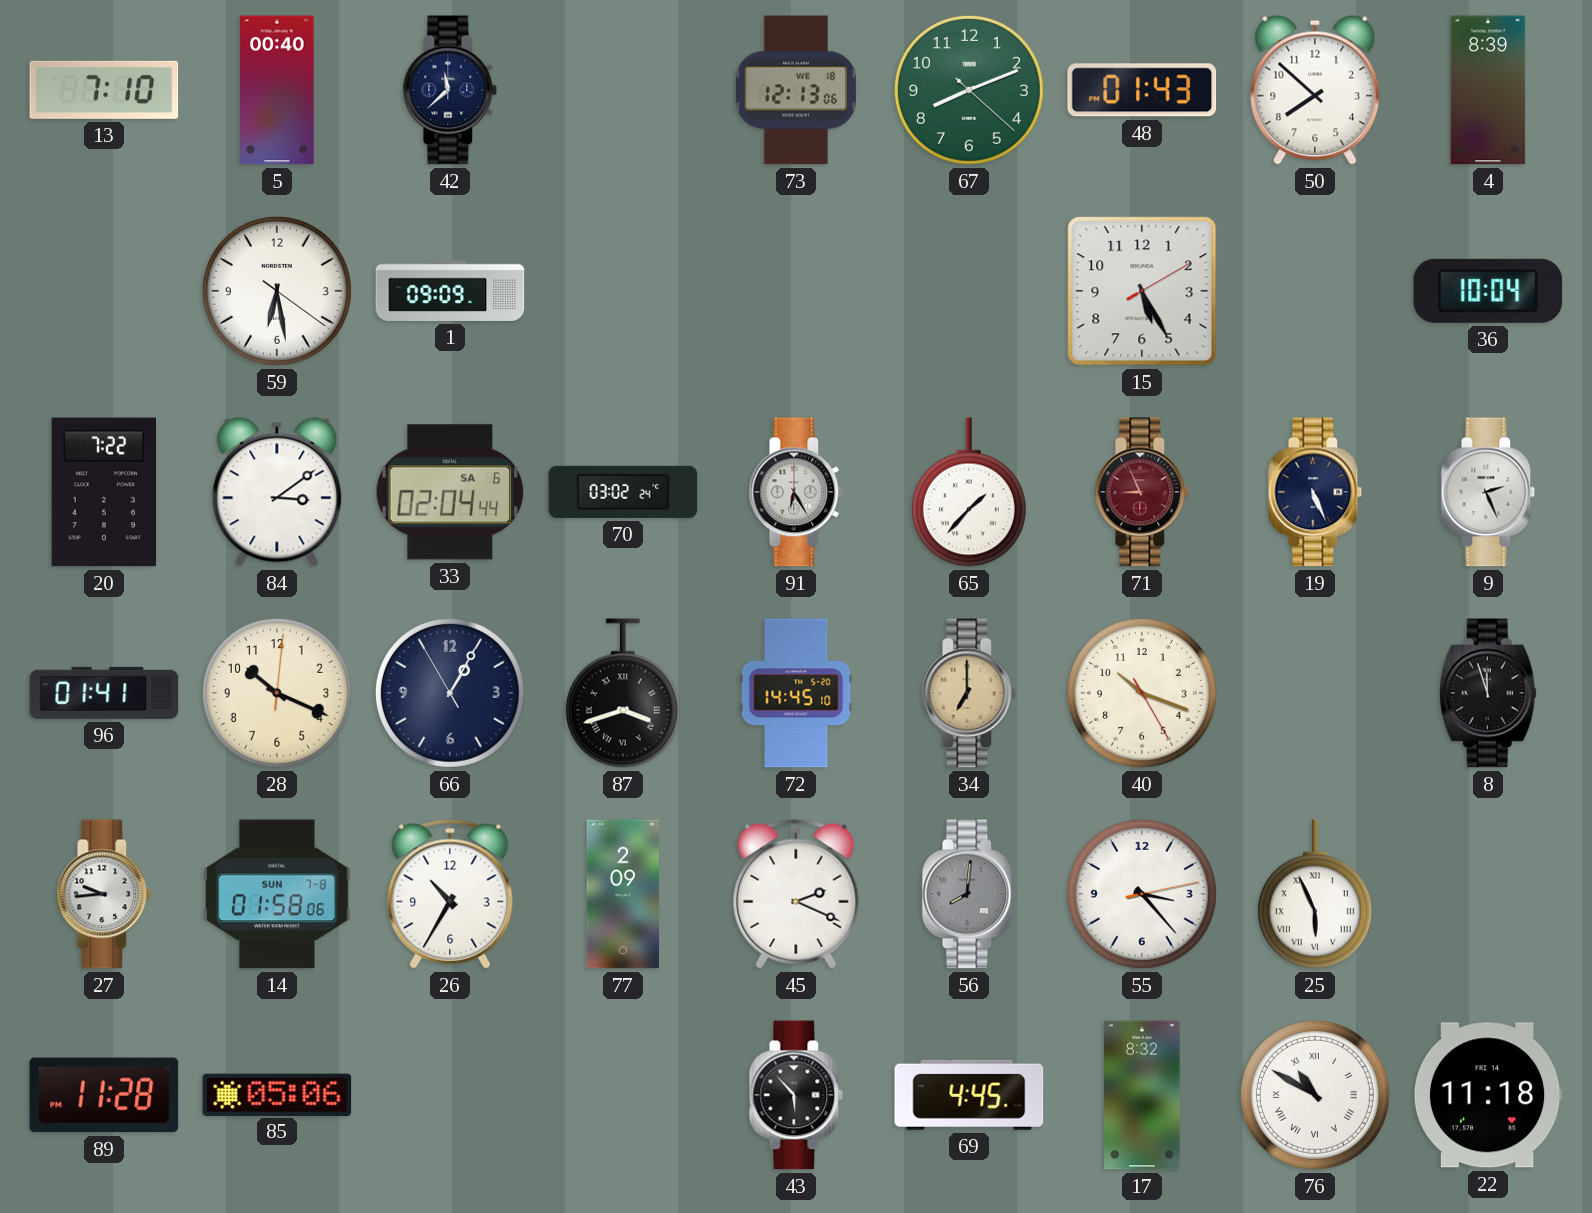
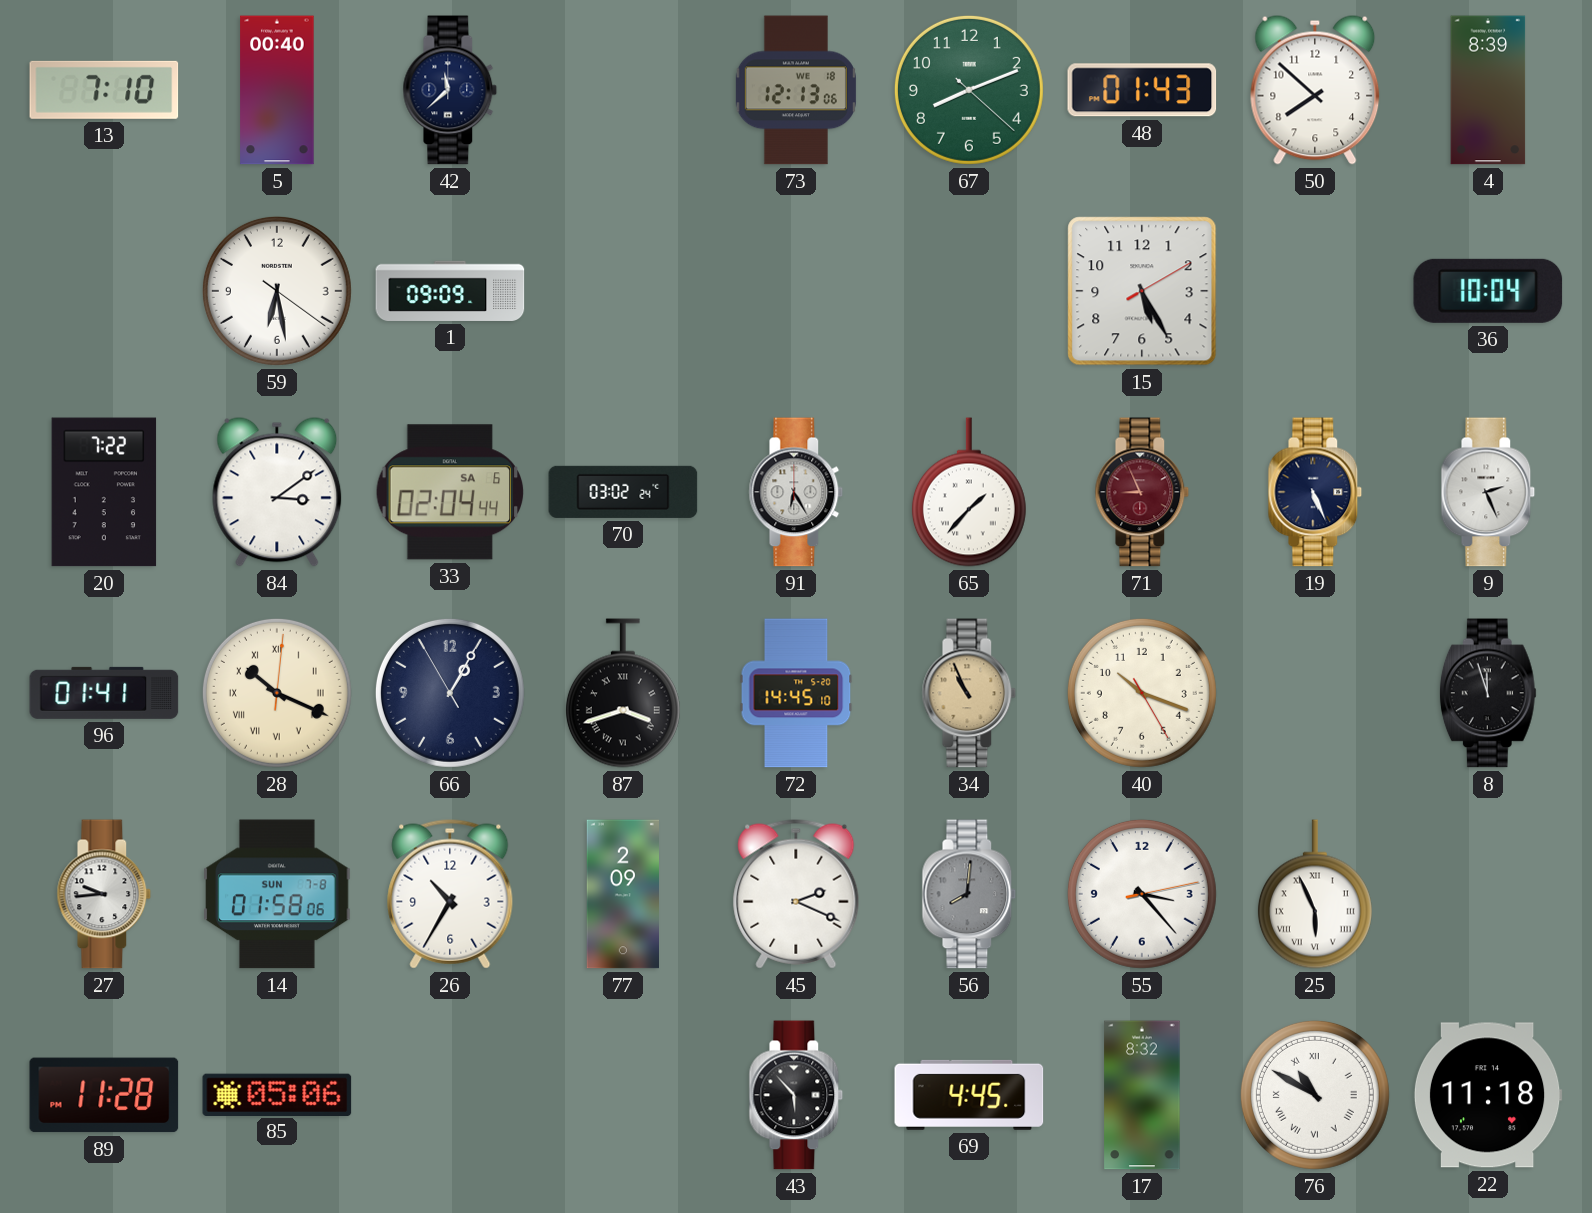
28 numerals: Arabic -> Roman
34: 7:00 -> 10:56
